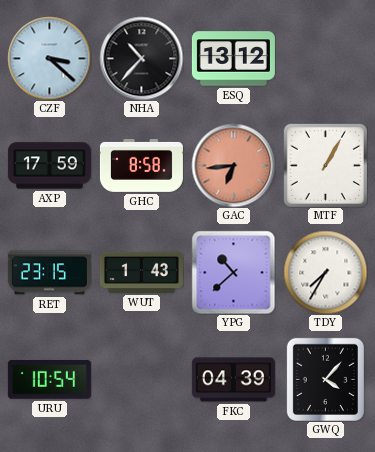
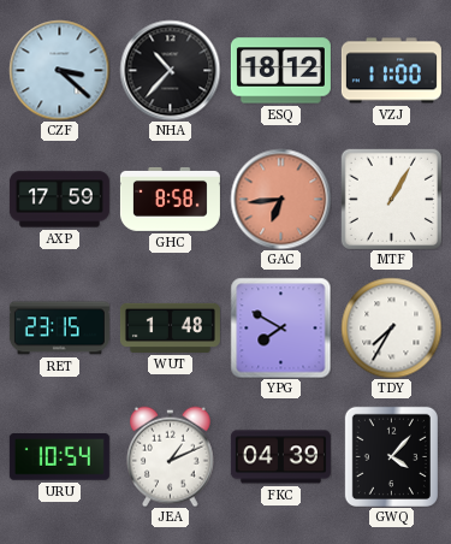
ESQ: 13:12 -> 18:12
VZJ: none -> 11:00
WUT: 1:43 -> 1:48
YPG: 10:38 -> 7:50
JEA: none -> 1:11
